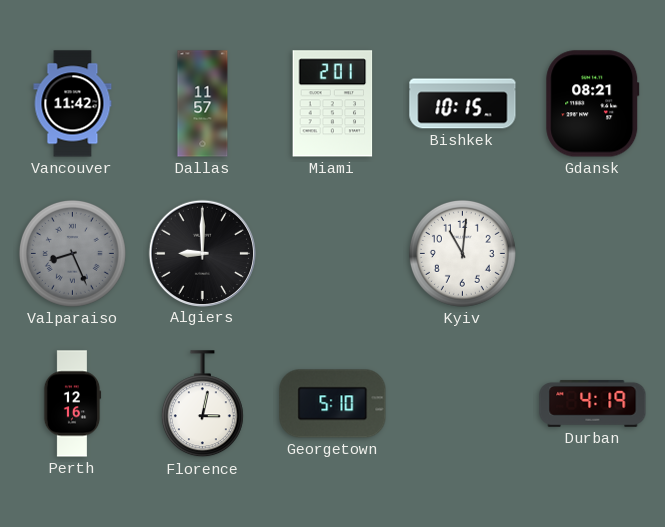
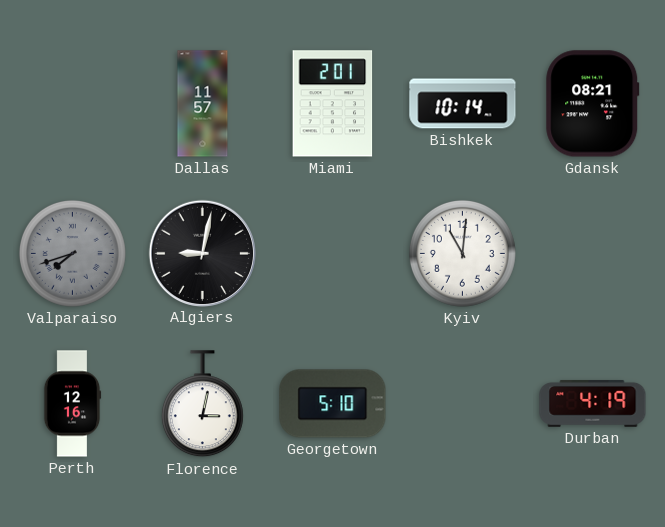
Vancouver: 11:42 -> none
Bishkek: 10:15 -> 10:14
Valparaiso: 8:26 -> 7:42
Algiers: 9:00 -> 9:02
